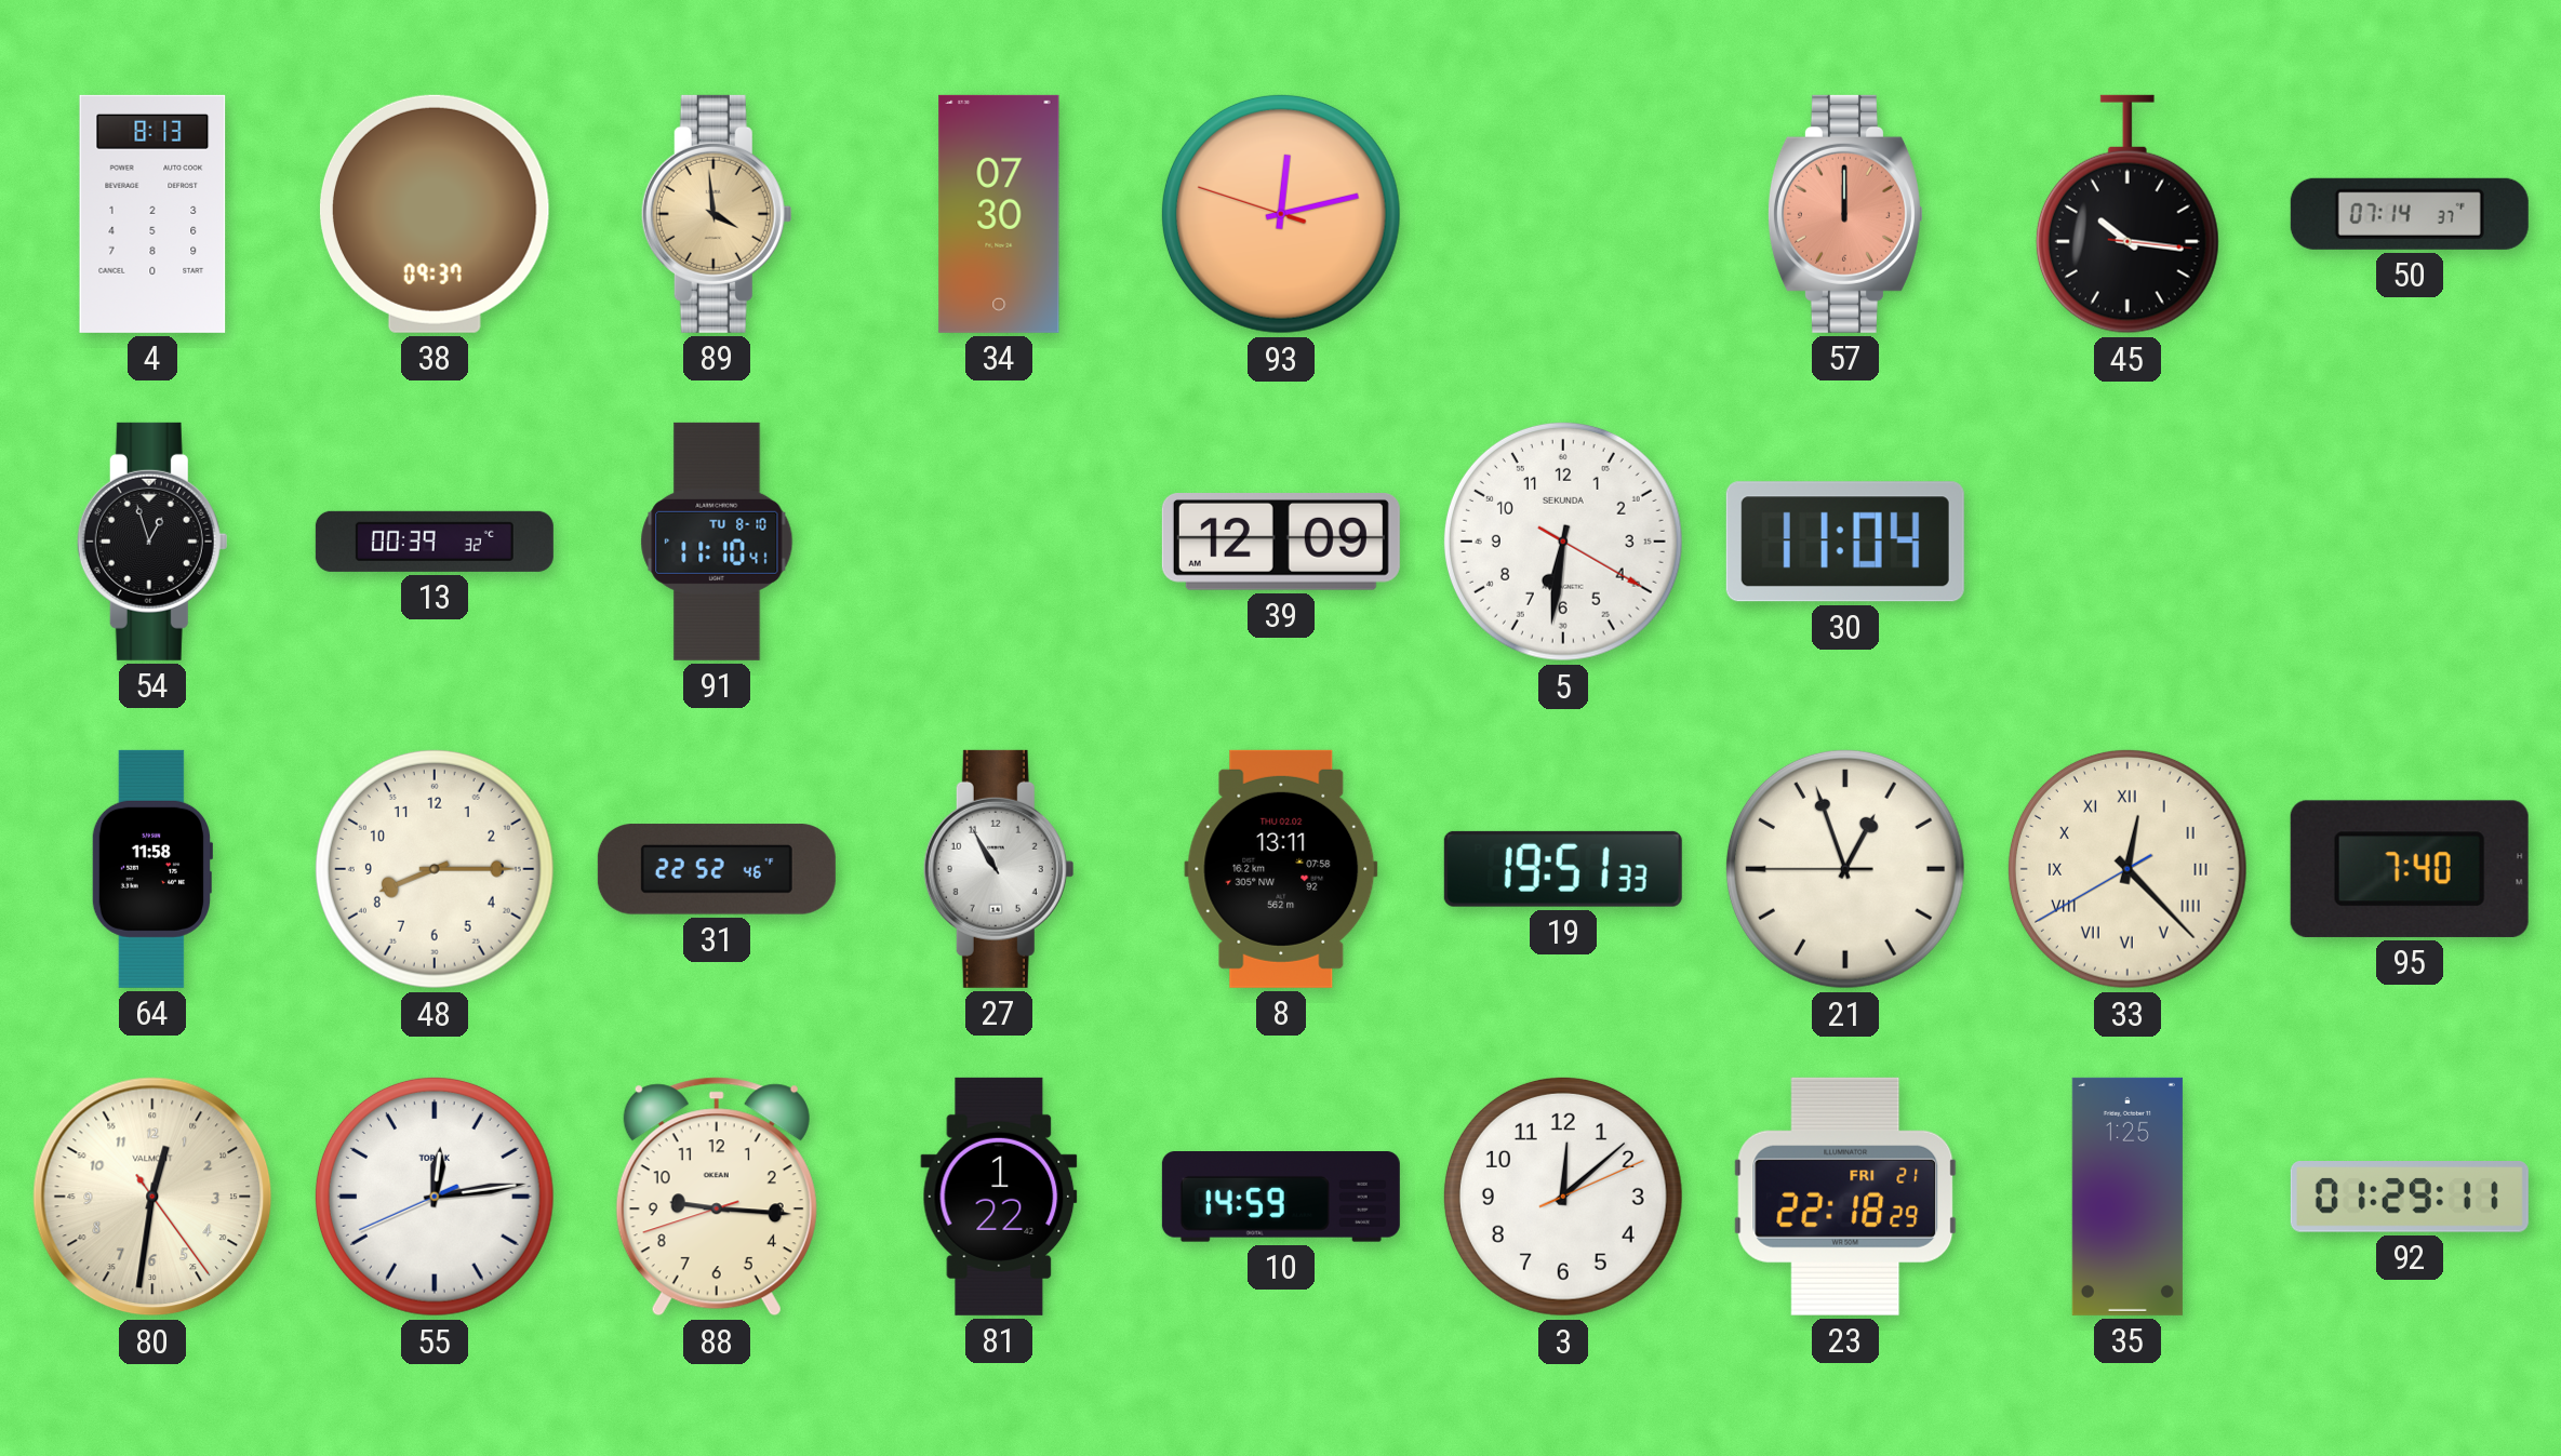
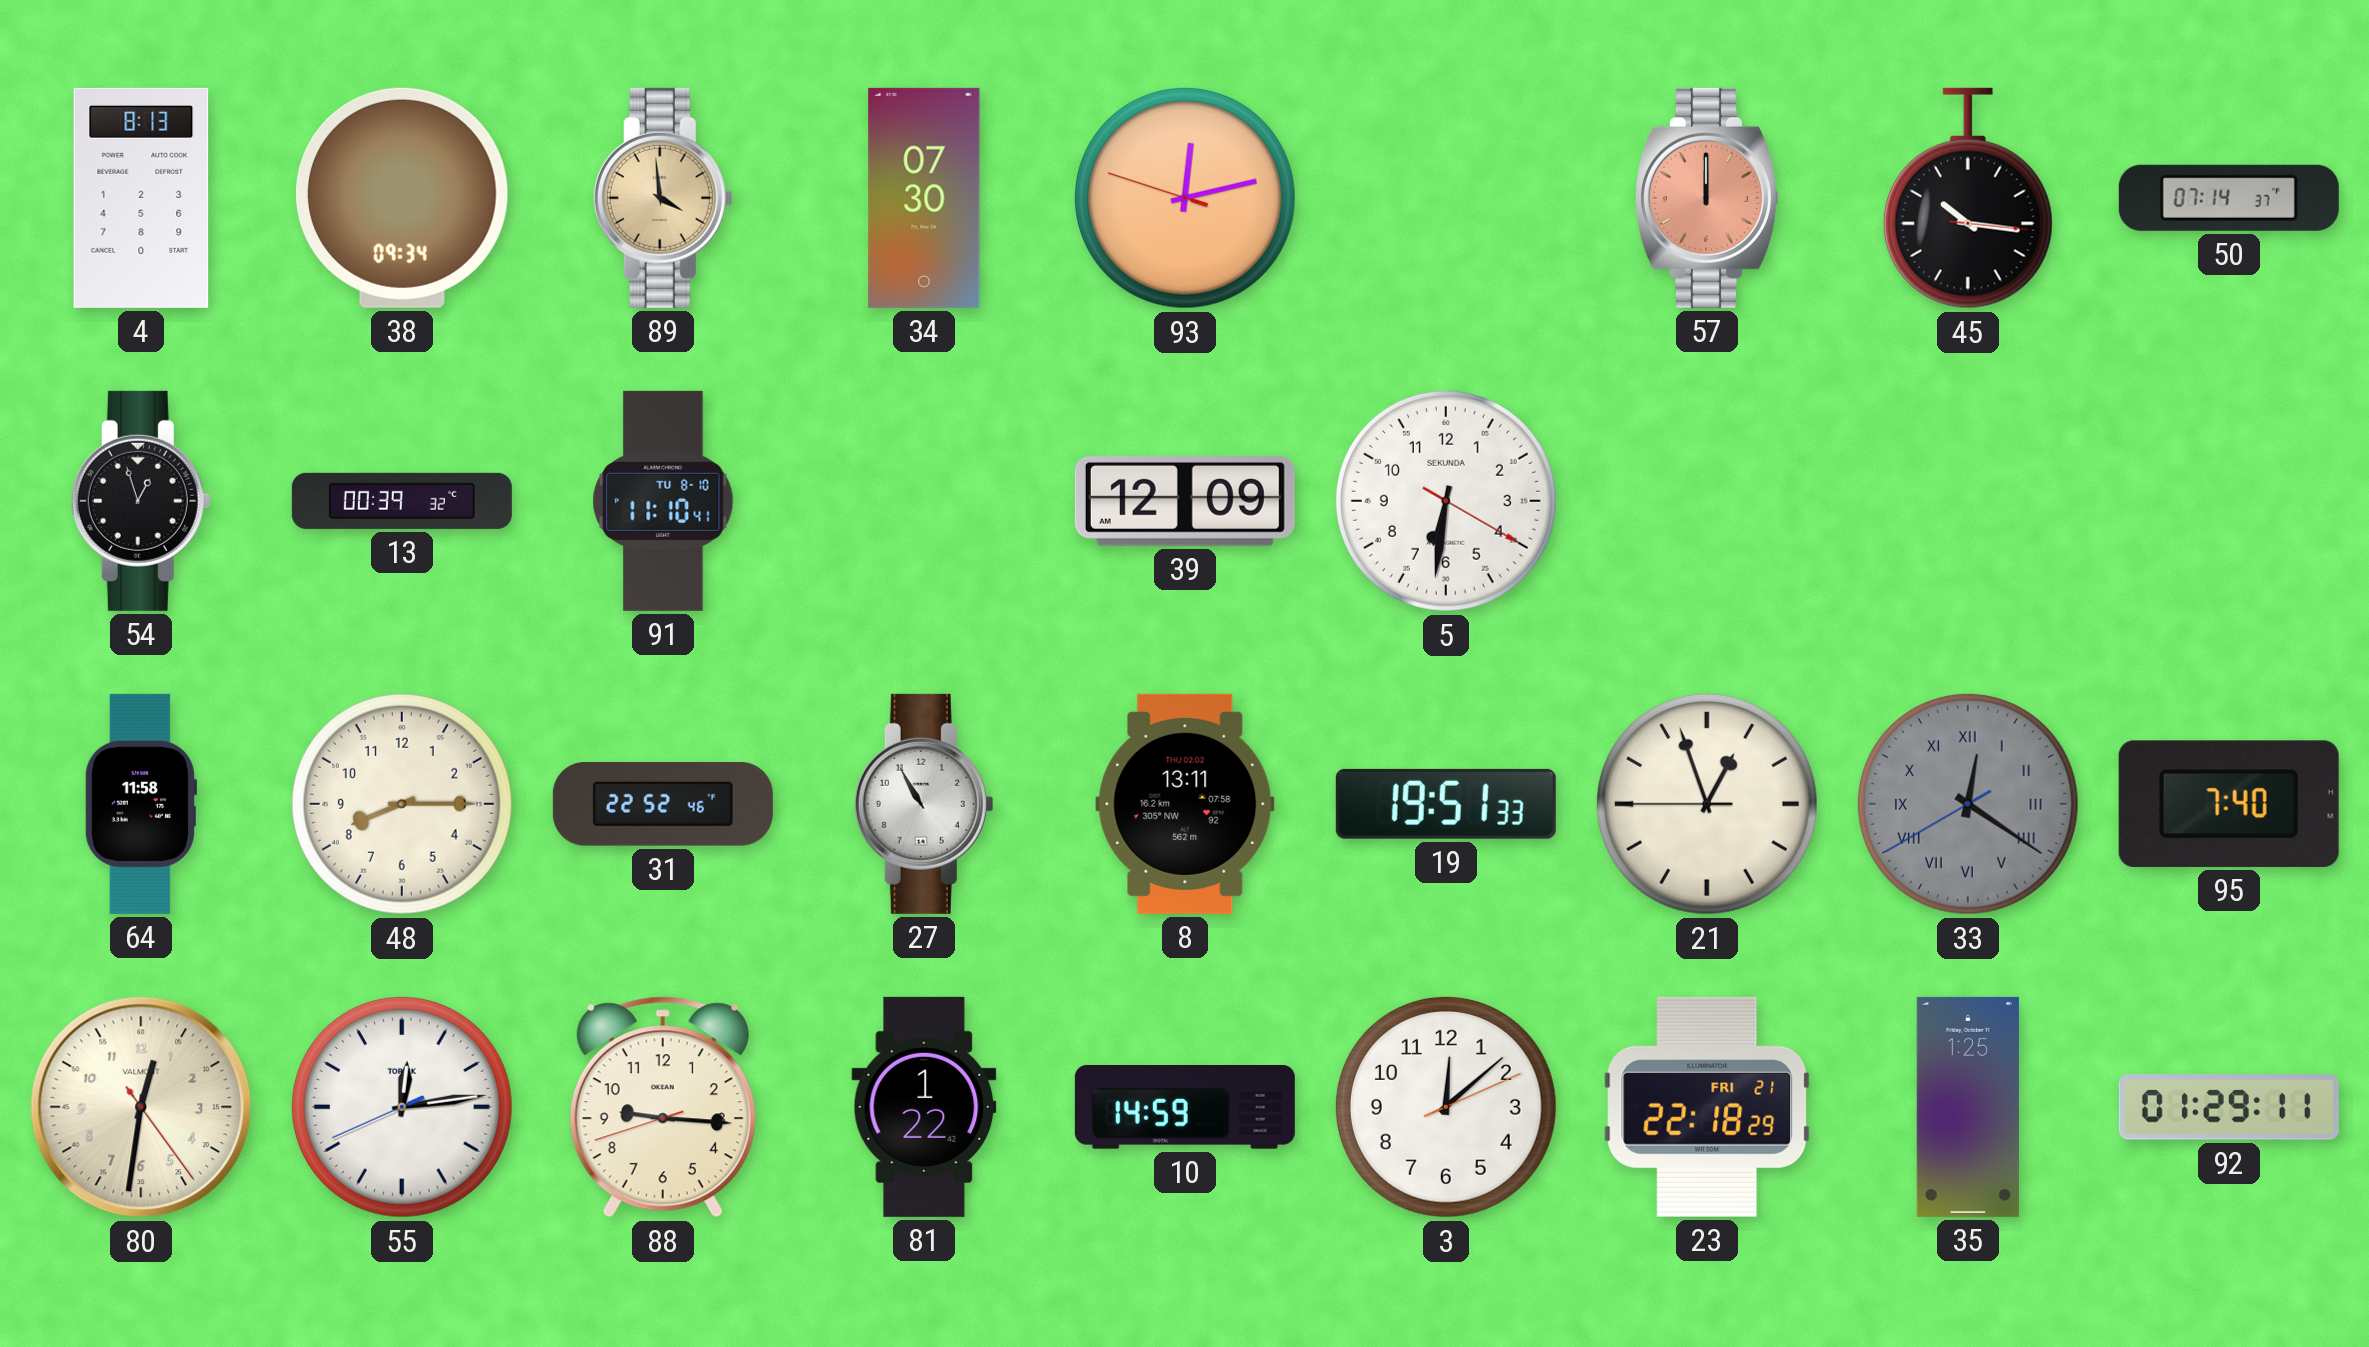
38: 09:37 -> 09:34
30: 11:04 -> none
33: 12:22 -> 12:20
33 dial: cream -> grey
